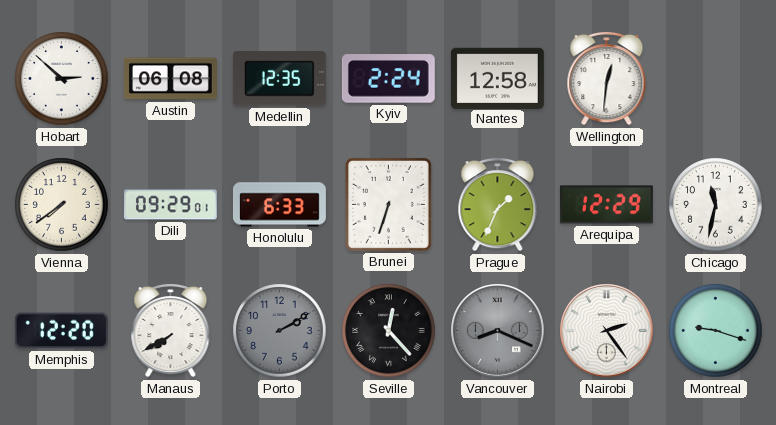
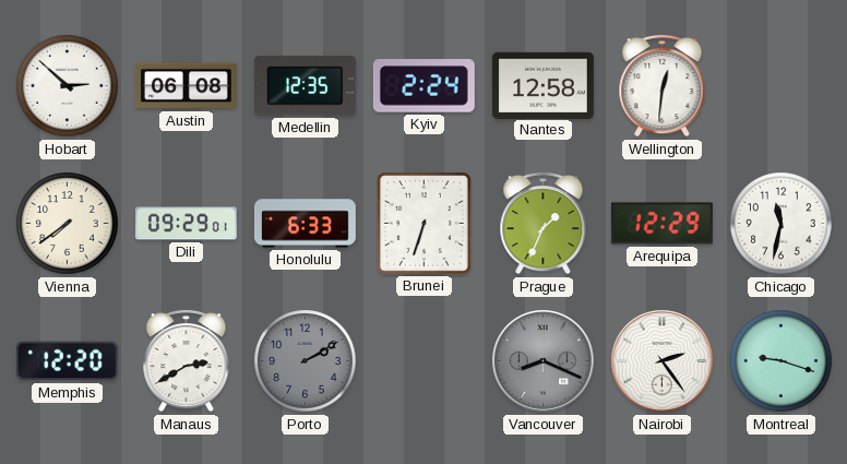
Manaus: 7:40 -> 2:40
Seville: 12:23 -> none
